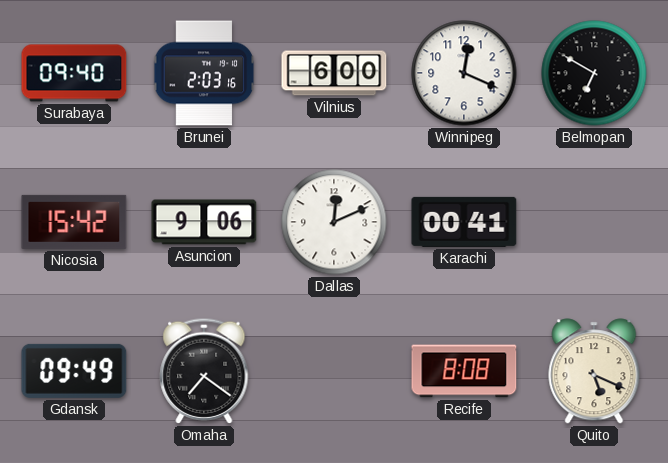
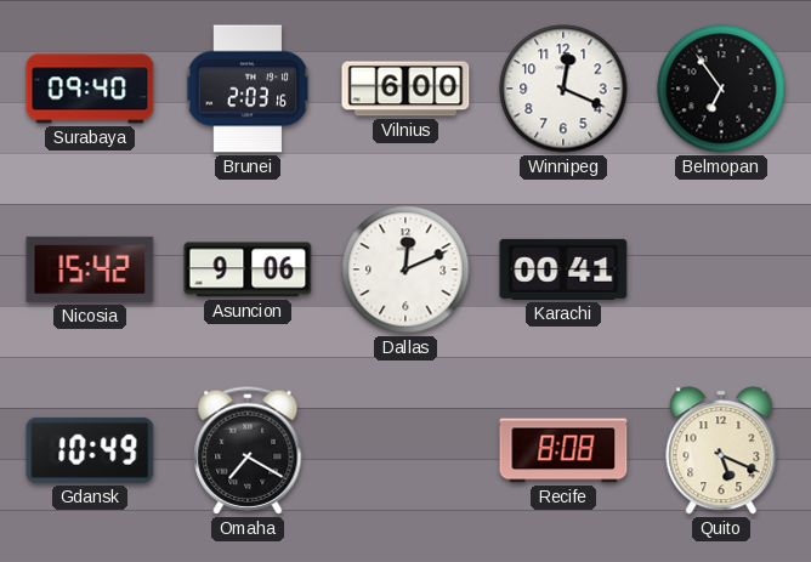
Belmopan: 6:50 -> 6:54
Gdansk: 09:49 -> 10:49
Omaha: 7:21 -> 7:20
